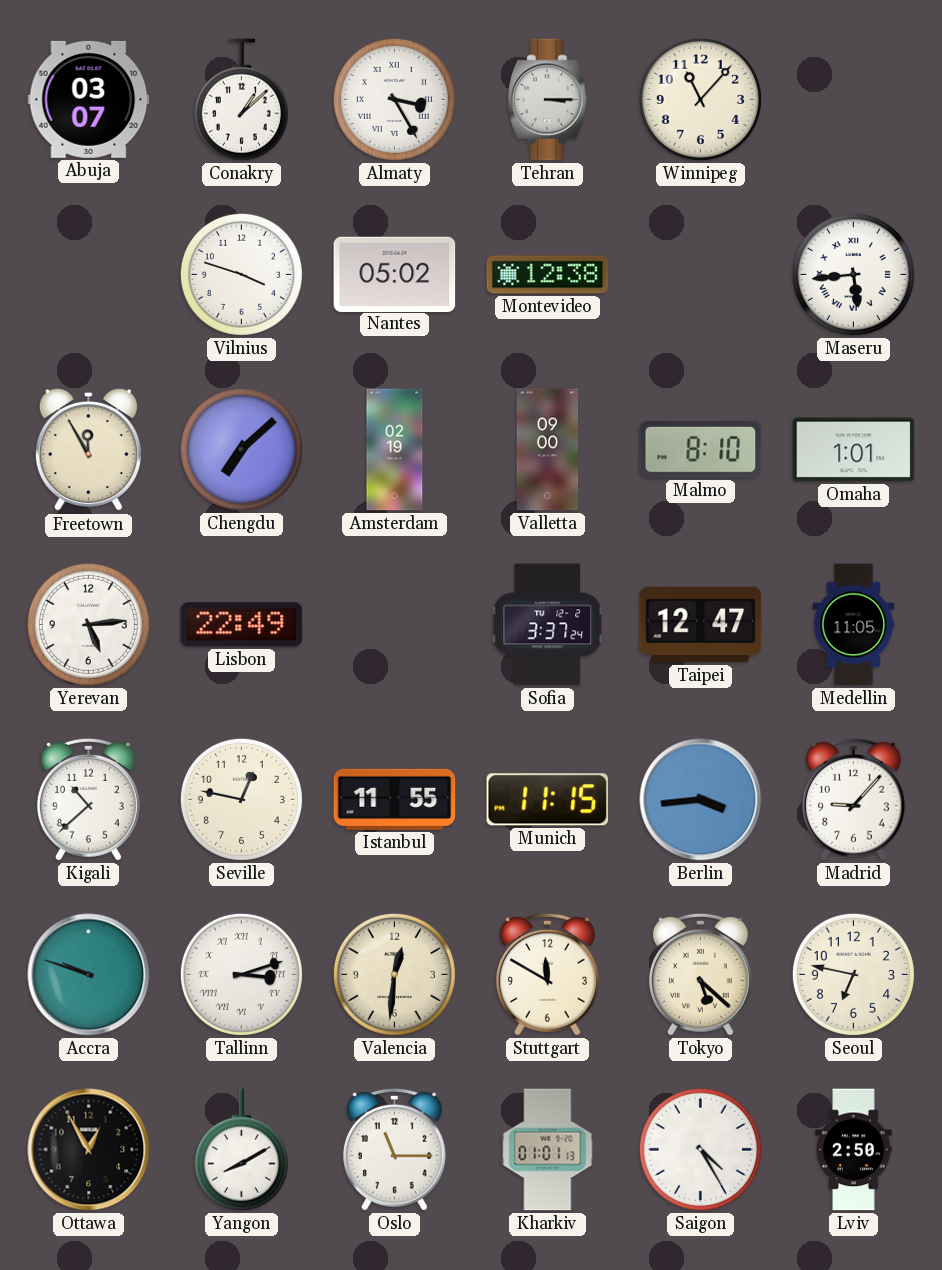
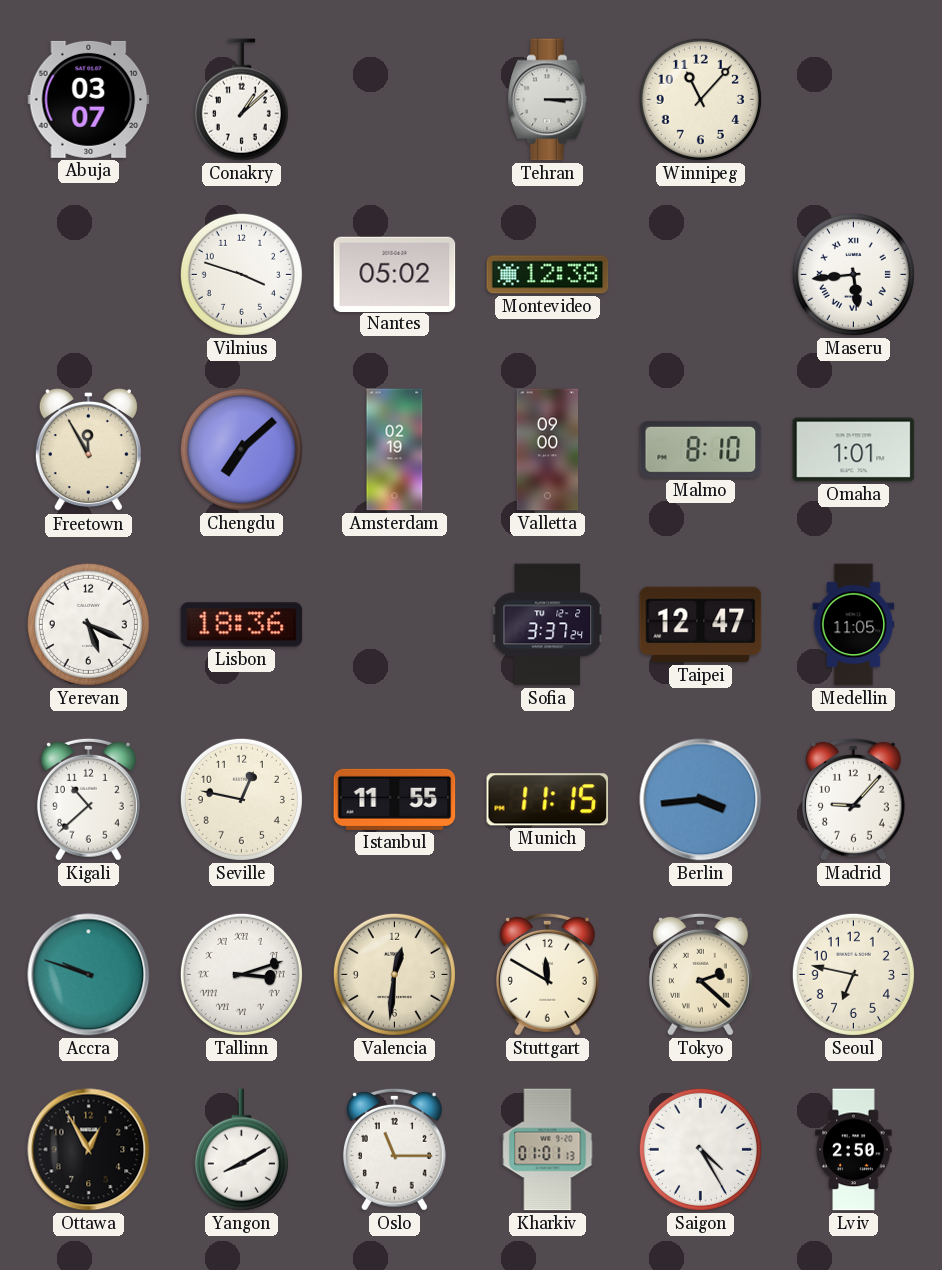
Almaty: 3:25 -> none
Yerevan: 5:14 -> 5:19
Lisbon: 22:49 -> 18:36
Tokyo: 5:22 -> 2:22
